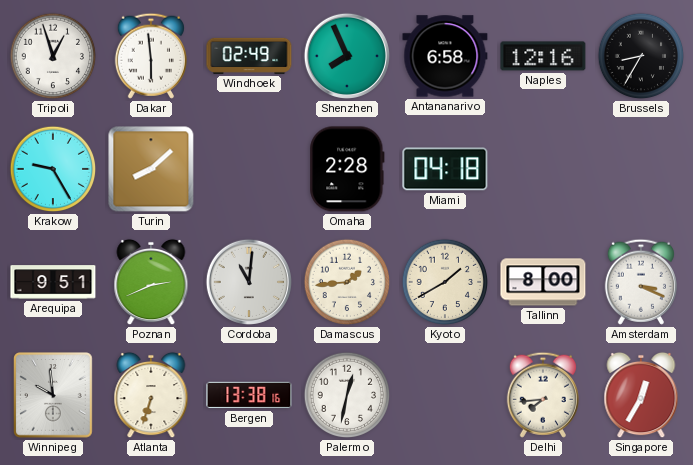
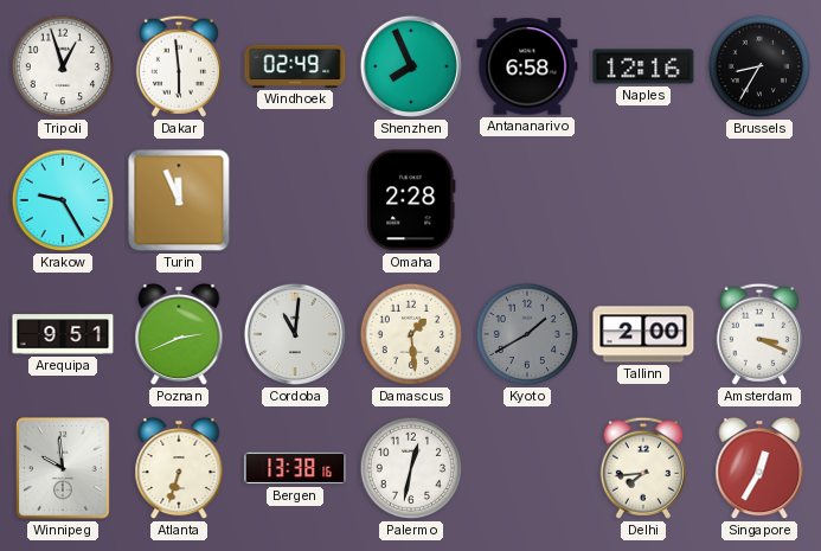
Turin: 8:08 -> 11:56
Miami: 04:18 -> none
Damascus: 1:44 -> 1:29
Kyoto dial: cream -> grey
Tallinn: 8:00 -> 2:00
